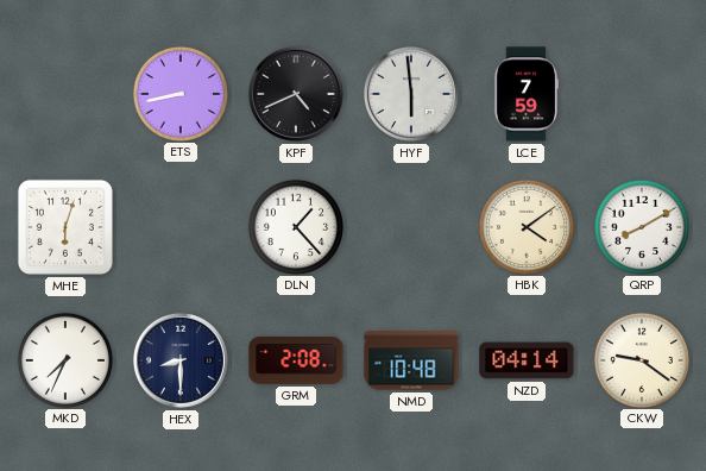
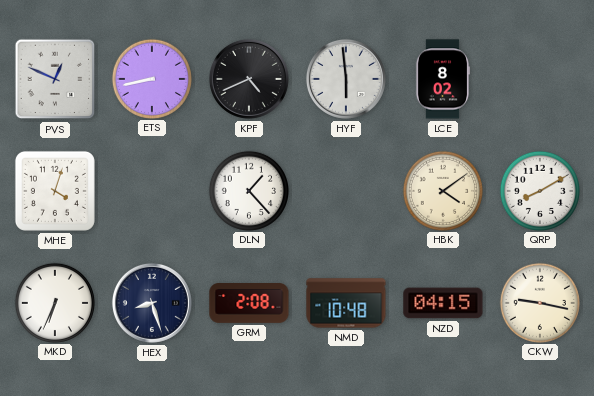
PVS: none -> 12:49
LCE: 7:59 -> 8:02
MHE: 6:03 -> 4:03
MKD: 7:34 -> 6:34
HEX: 8:30 -> 8:27
NZD: 04:14 -> 04:15
CKW: 9:21 -> 9:17
